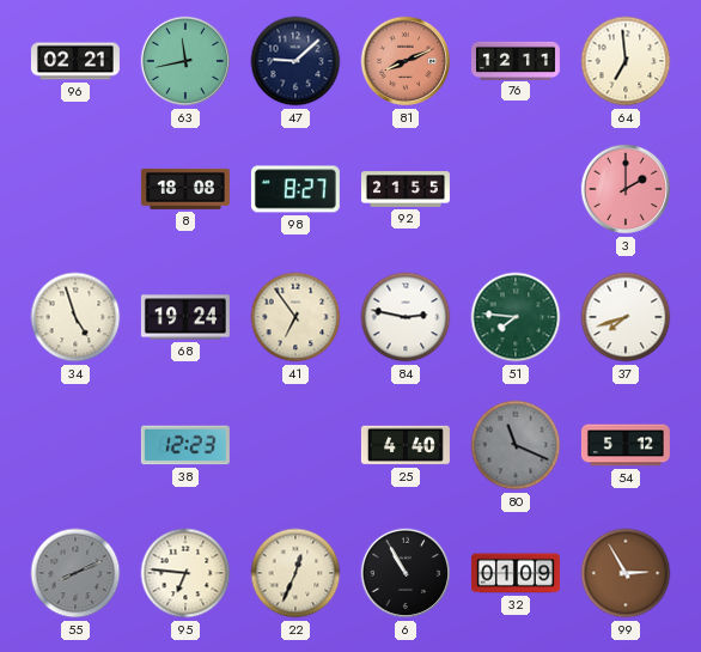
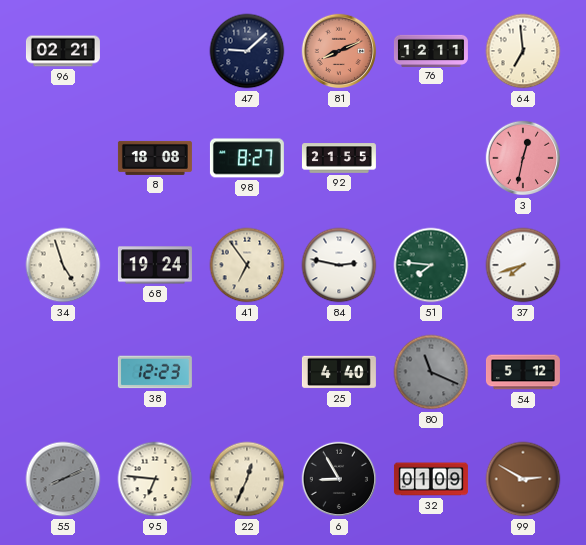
63: 11:43 -> none
3: 2:00 -> 12:32
6: 10:55 -> 8:55
99: 2:55 -> 2:50
